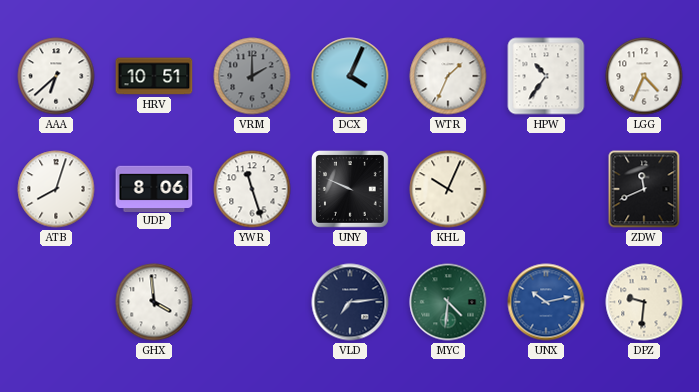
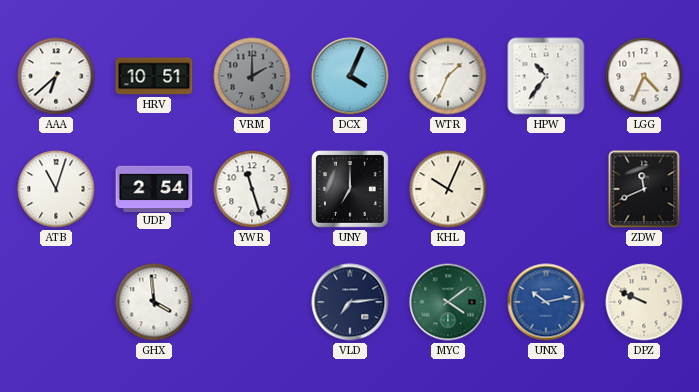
ATB: 8:03 -> 11:03
UDP: 8:06 -> 2:54
UNY: 9:49 -> 7:00
MYC: 4:31 -> 4:09
DPZ: 9:31 -> 9:49
